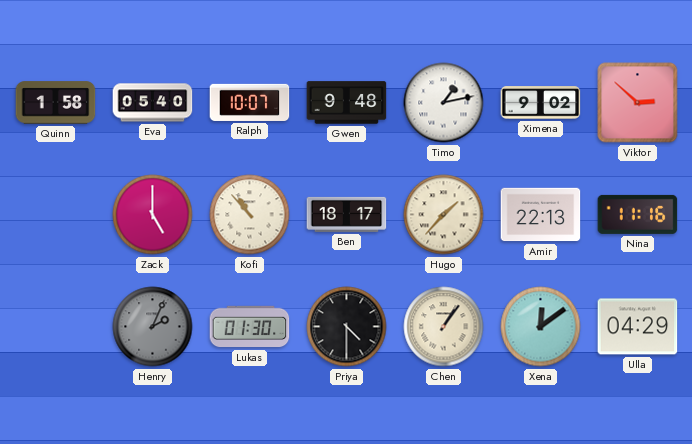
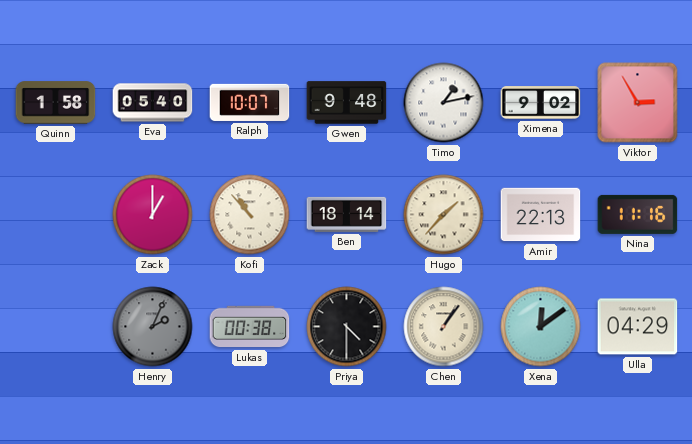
Viktor: 2:52 -> 2:55
Zack: 5:00 -> 1:00
Ben: 18:17 -> 18:14
Lukas: 01:30 -> 00:38
